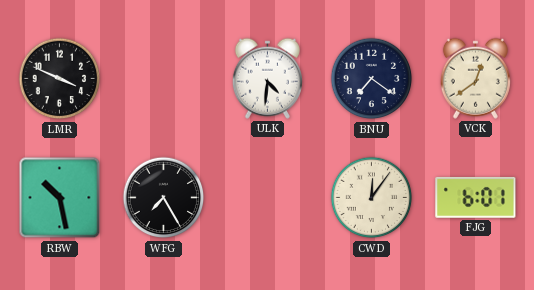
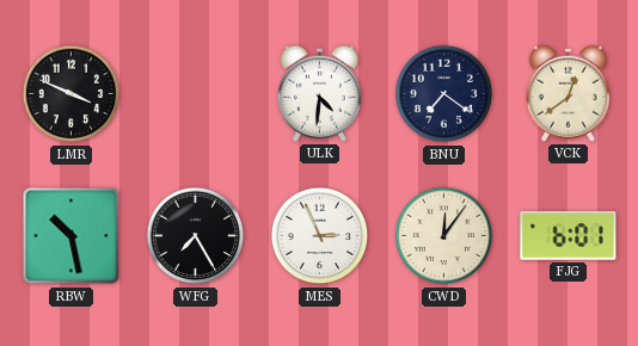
MES: none -> 2:56
